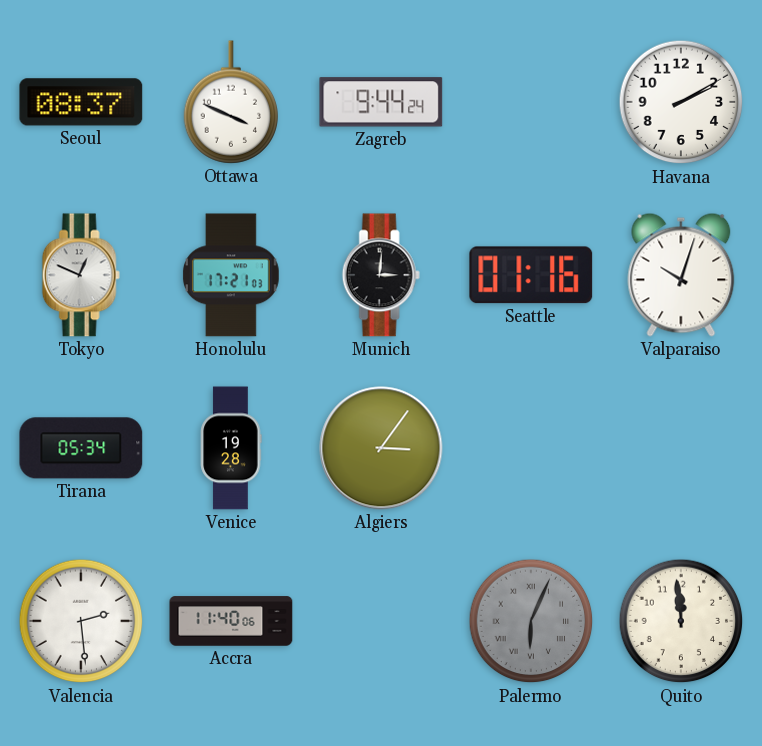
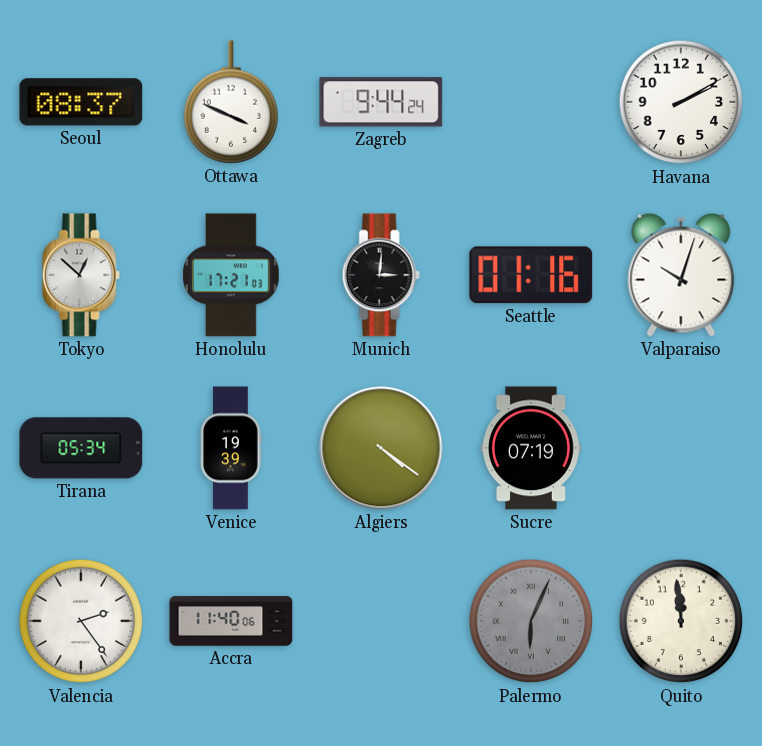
Tokyo: 12:49 -> 12:52
Venice: 19:28 -> 19:39
Algiers: 3:06 -> 4:21
Sucre: none -> 07:19
Valencia: 2:29 -> 2:24
